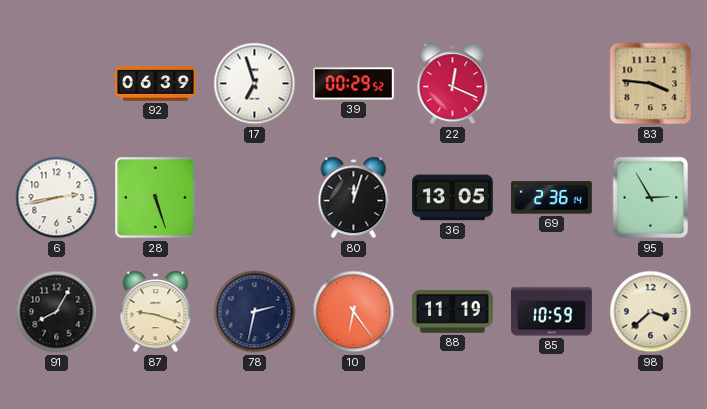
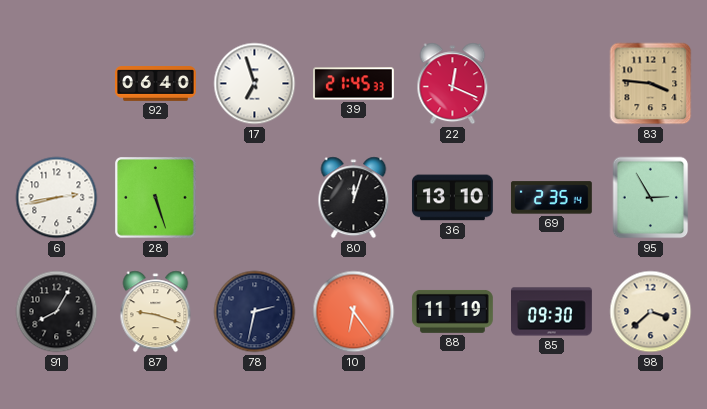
92: 06:39 -> 06:40
39: 00:29 -> 21:45
36: 13:05 -> 13:10
69: 2:36 -> 2:35
85: 10:59 -> 09:30
